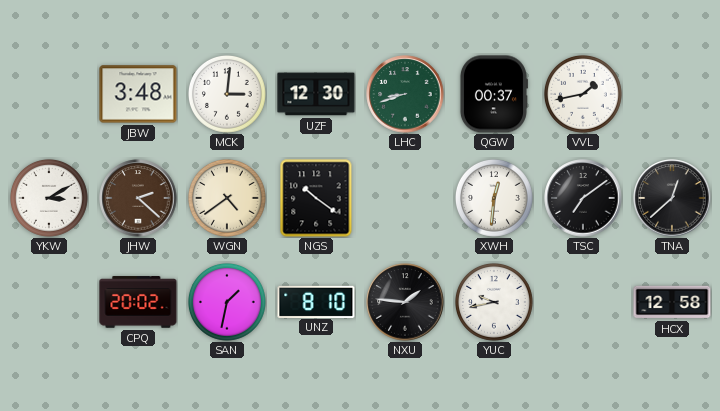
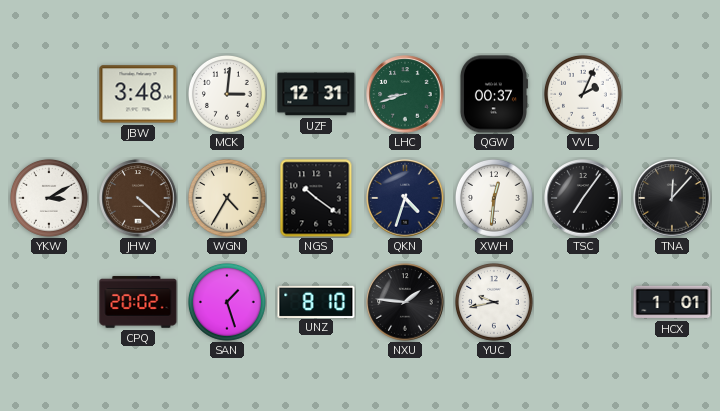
UZF: 12:30 -> 12:31
VVL: 1:43 -> 2:04
JHW: 2:22 -> 4:22
WGN: 4:39 -> 4:35
QKN: none -> 4:33
TSC: 7:09 -> 7:06
TNA: 12:38 -> 12:07
SAN: 1:32 -> 1:27
HCX: 12:58 -> 1:01
